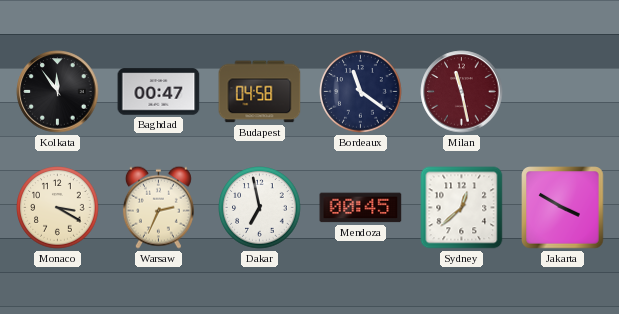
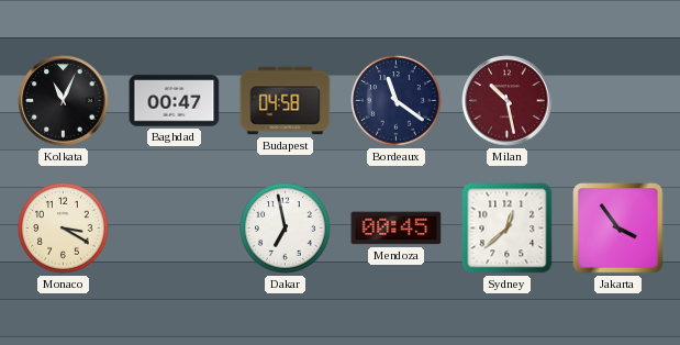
Kolkata: 11:54 -> 11:04
Milan: 11:28 -> 10:28
Warsaw: 2:34 -> none
Jakarta: 3:50 -> 3:54
